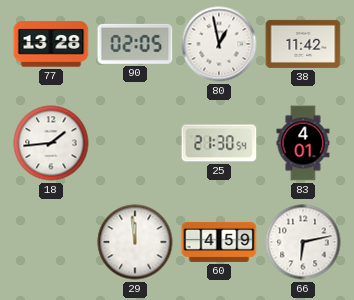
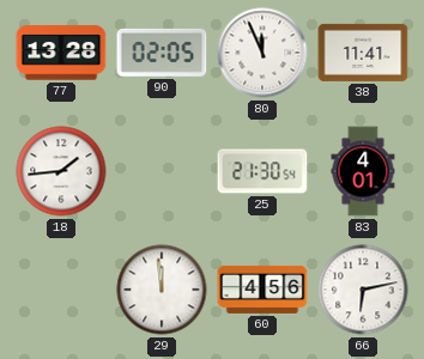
80: 12:58 -> 11:56
38: 11:42 -> 11:41
60: 4:59 -> 4:56
